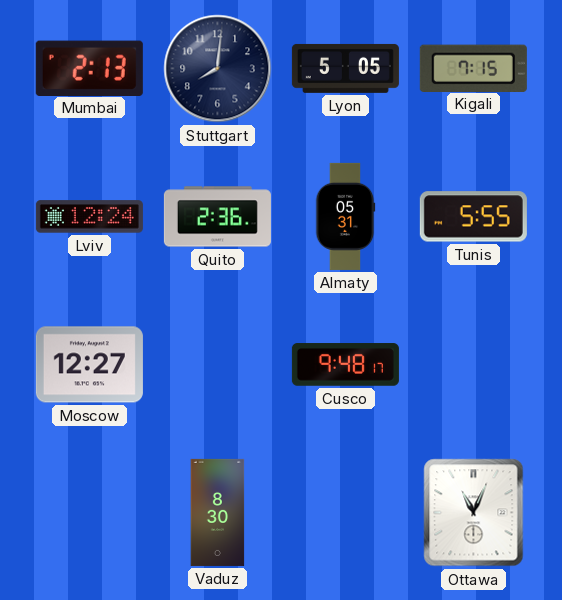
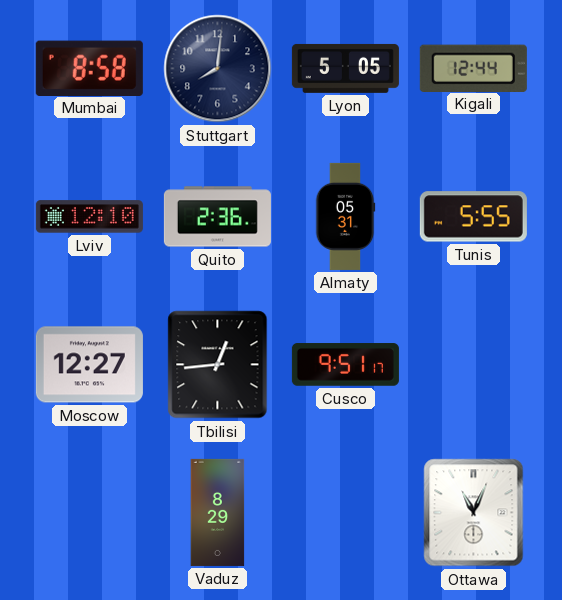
Mumbai: 2:13 -> 8:58
Kigali: 7:15 -> 12:44
Lviv: 12:24 -> 12:10
Tbilisi: none -> 12:44
Cusco: 9:48 -> 9:51
Vaduz: 8:30 -> 8:29
